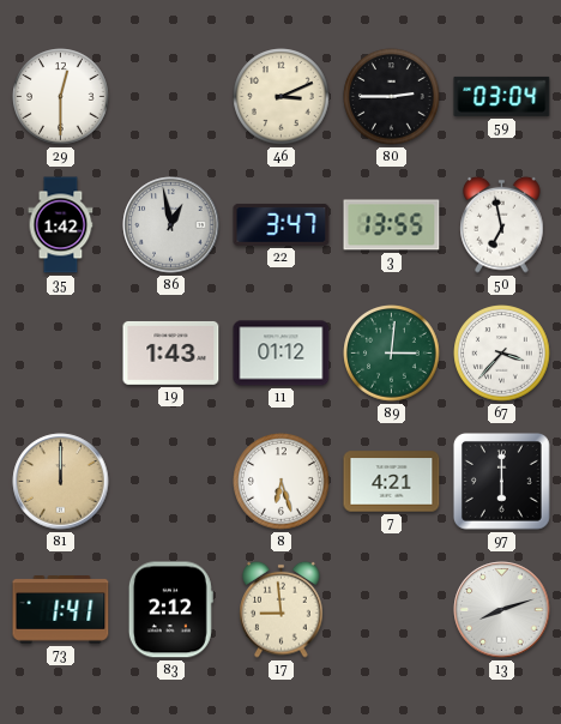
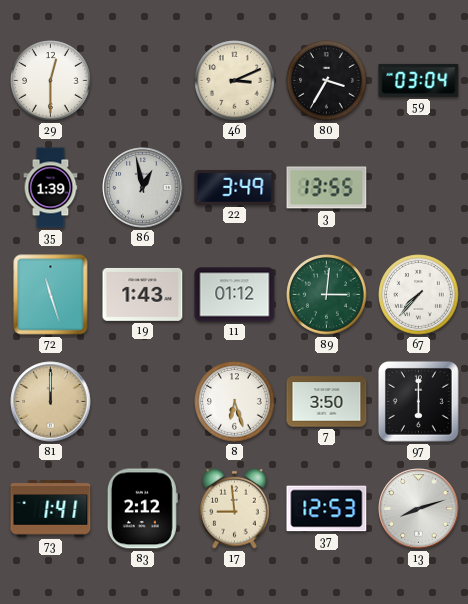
80: 2:45 -> 3:35
35: 1:42 -> 1:39
22: 3:47 -> 3:49
50: 6:58 -> none
72: none -> 11:27
67: 3:37 -> 7:37
7: 4:21 -> 3:50
37: none -> 12:53
